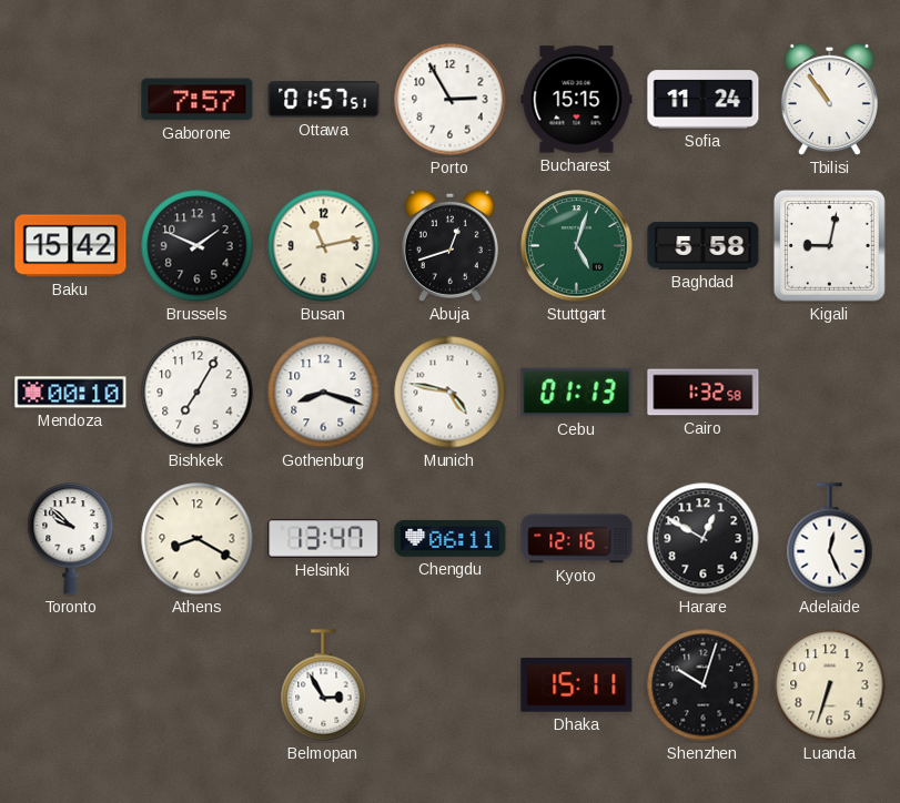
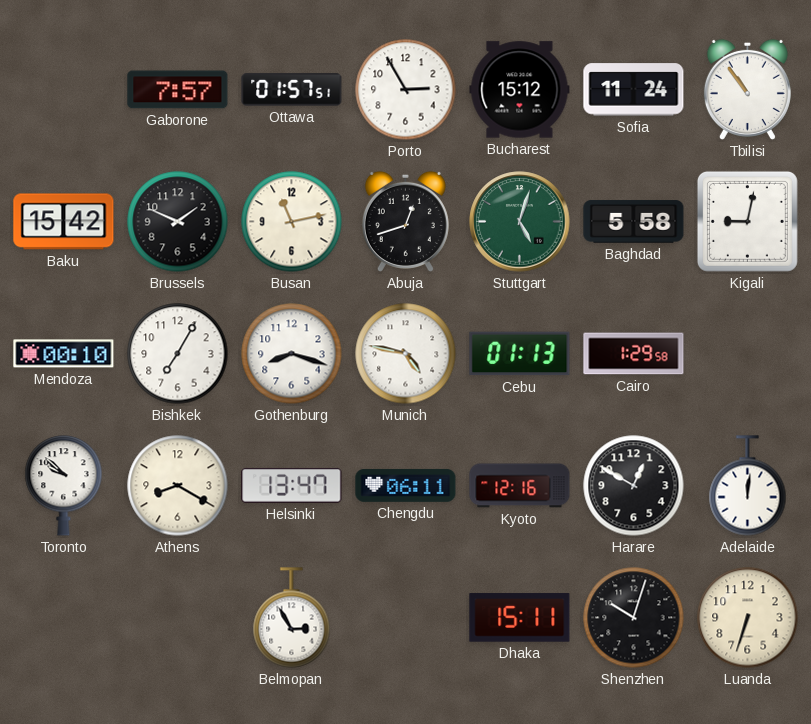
Bucharest: 15:15 -> 15:12
Cairo: 1:32 -> 1:29
Adelaide: 12:26 -> 12:01
